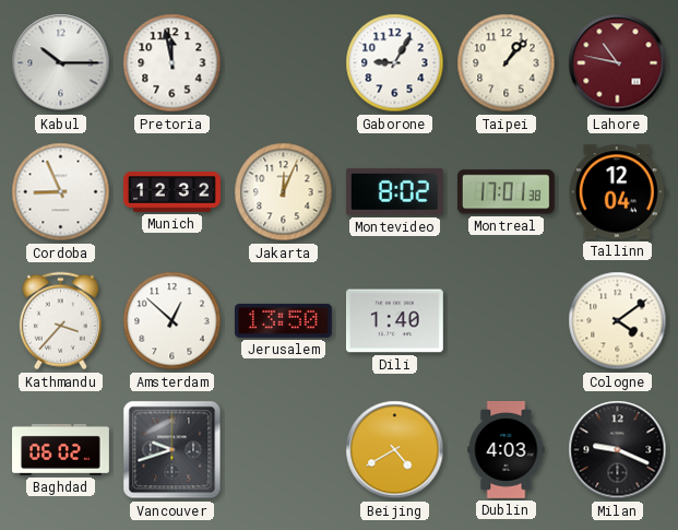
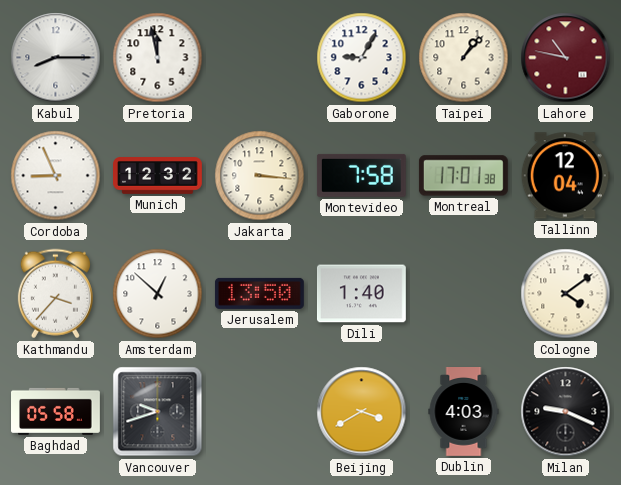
Kabul: 10:15 -> 8:15
Jakarta: 12:04 -> 3:16
Montevideo: 8:02 -> 7:58
Baghdad: 06:02 -> 05:58
Beijing: 4:40 -> 3:40
